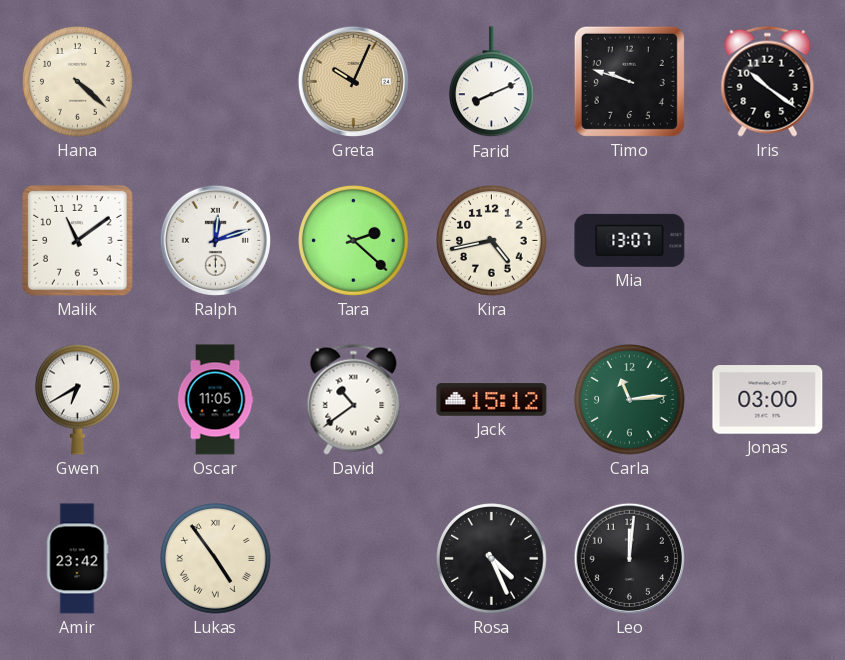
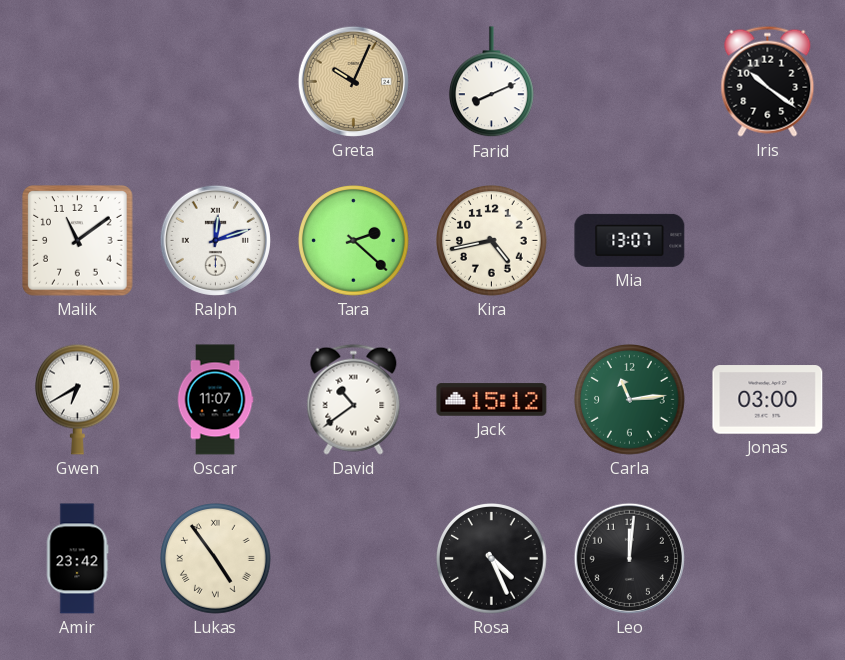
Hana: 4:22 -> none
Timo: 9:48 -> none
Oscar: 11:05 -> 11:07
